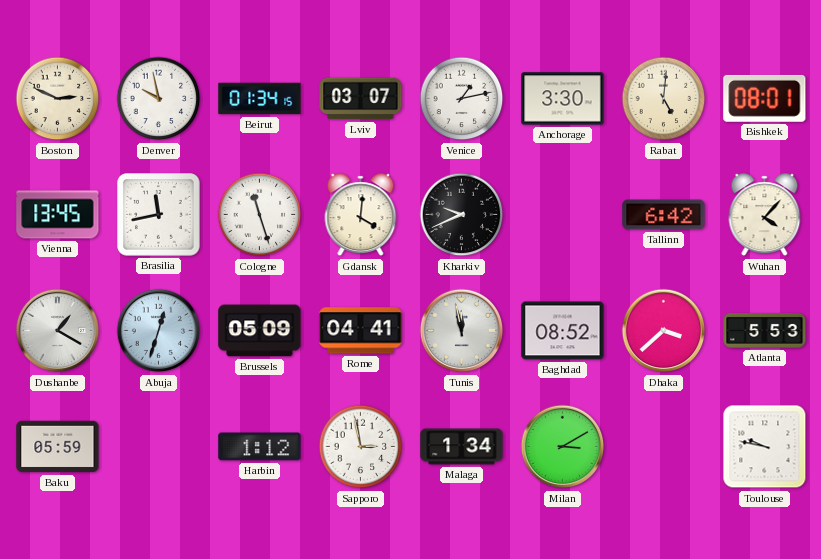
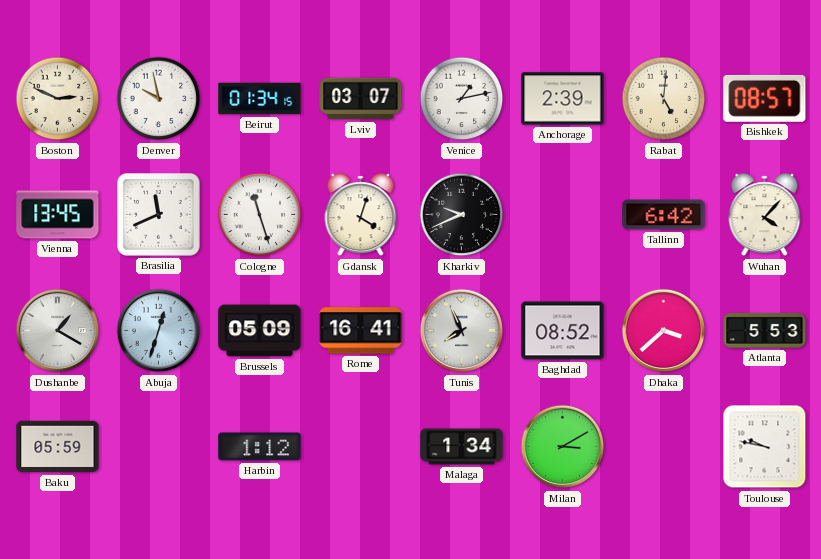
Anchorage: 3:30 -> 2:39
Bishkek: 08:01 -> 08:57
Brasilia: 11:43 -> 11:41
Gdansk: 4:01 -> 4:03
Rome: 04:41 -> 16:41
Tunis: 11:58 -> 7:56
Sapporo: 2:58 -> none
